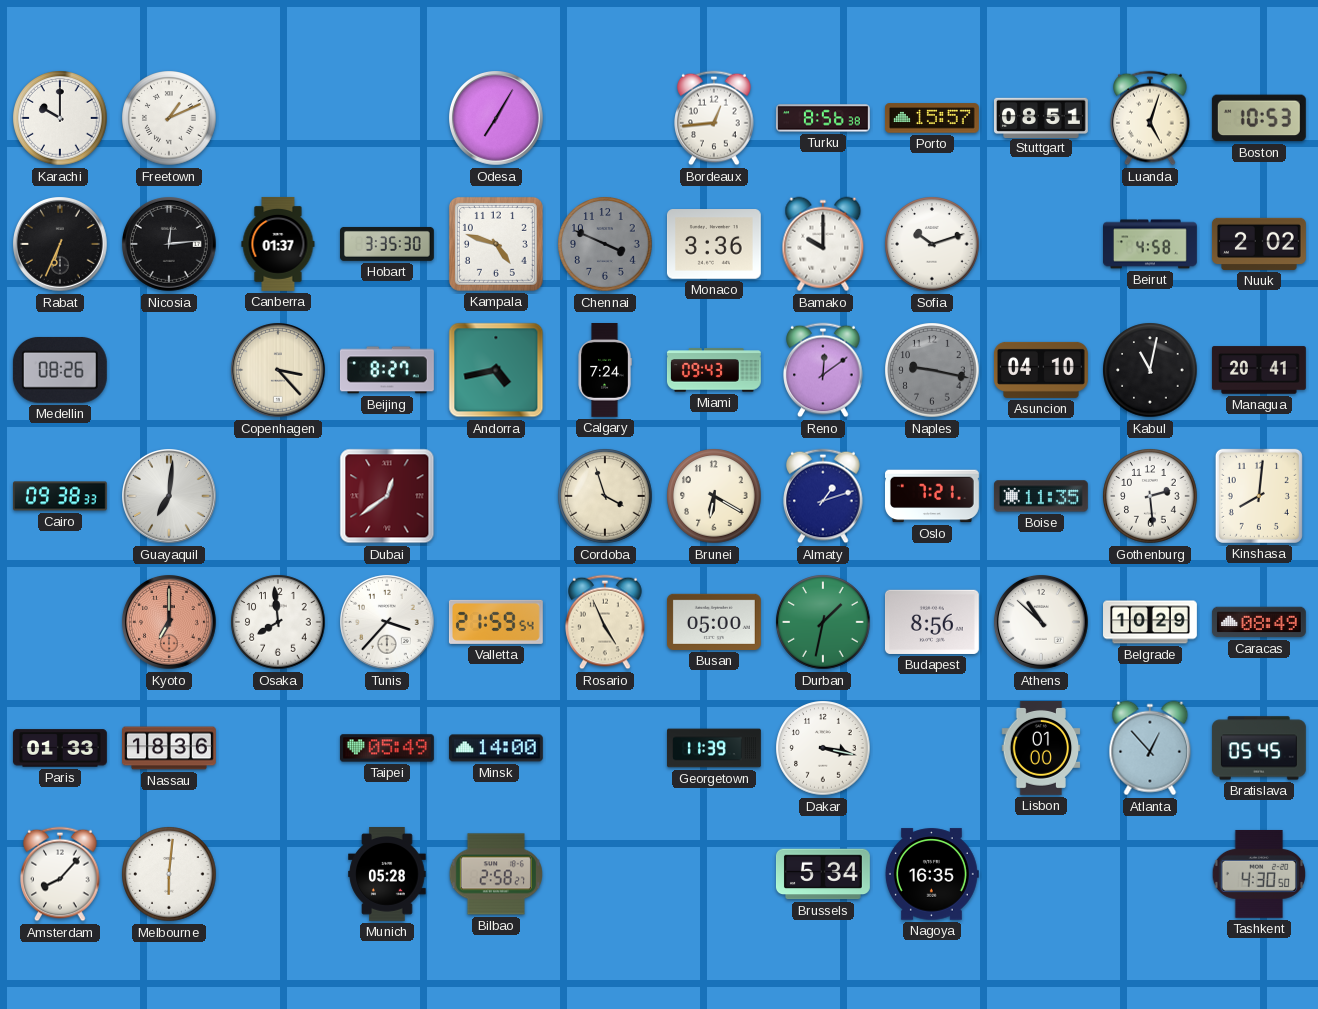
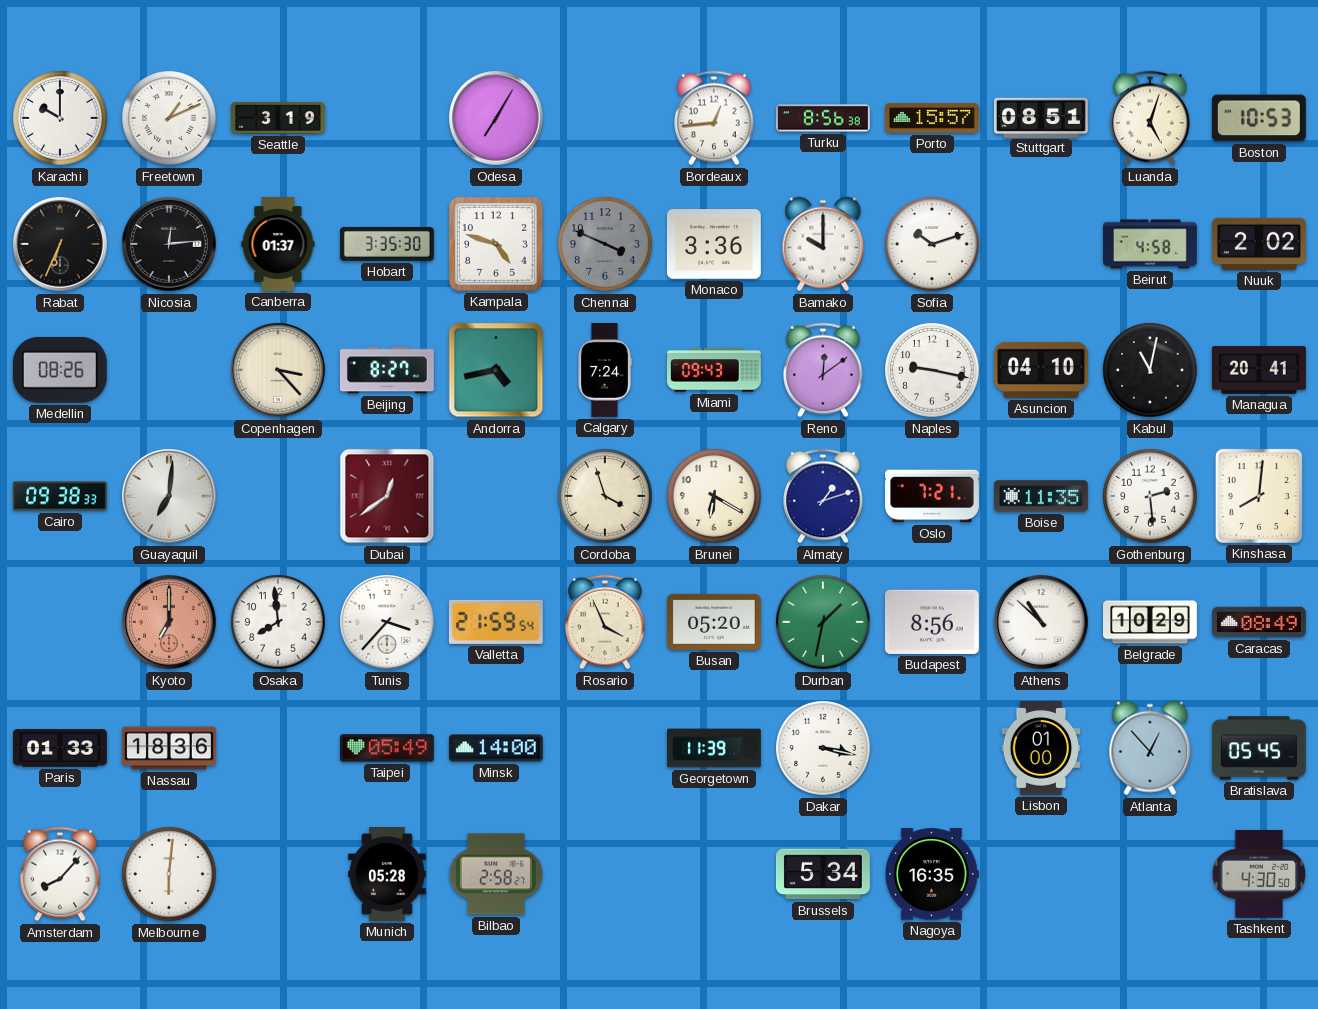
Seattle: none -> 3:19
Naples dial: grey -> white
Rosario: 4:56 -> 3:56
Busan: 05:00 -> 05:20
